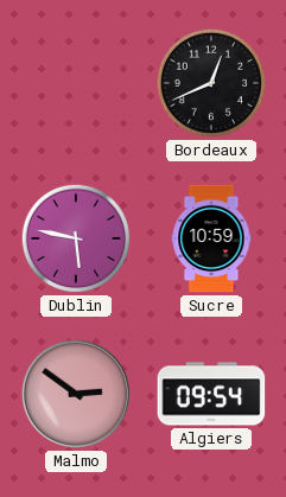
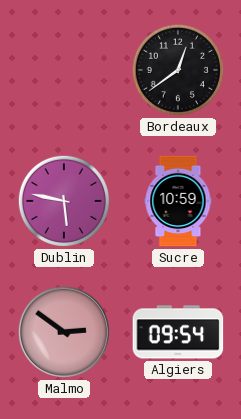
Bordeaux: 12:41 -> 12:39
